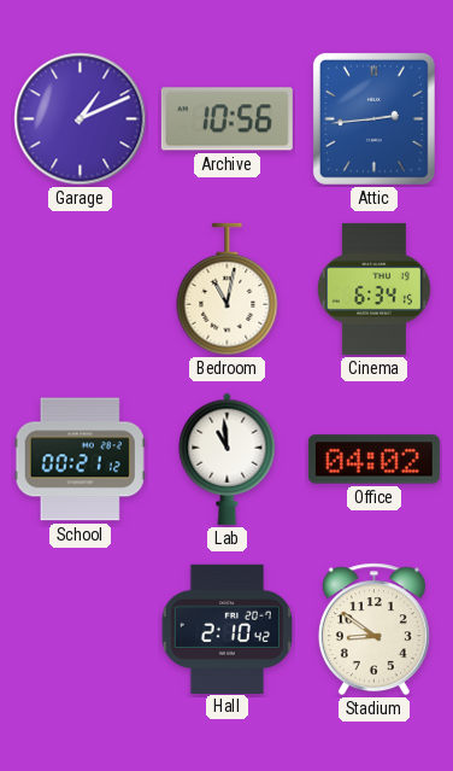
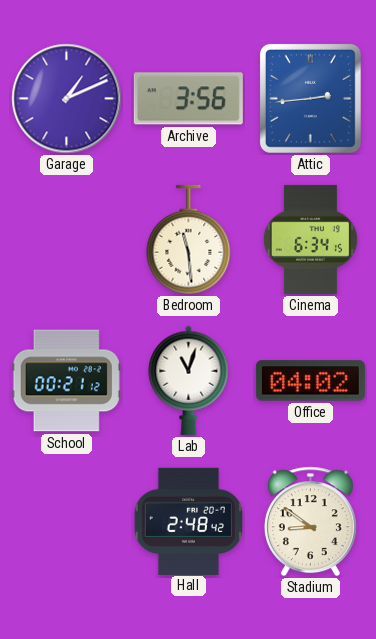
Archive: 10:56 -> 3:56
Bedroom: 11:02 -> 11:29
Lab: 10:59 -> 11:03
Hall: 2:10 -> 2:48
